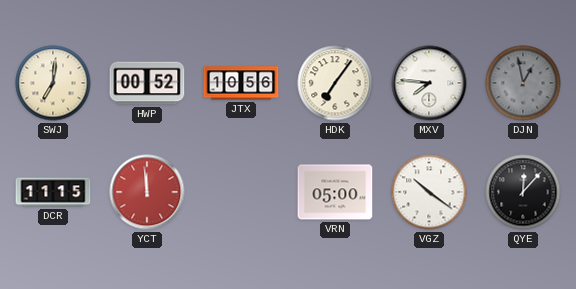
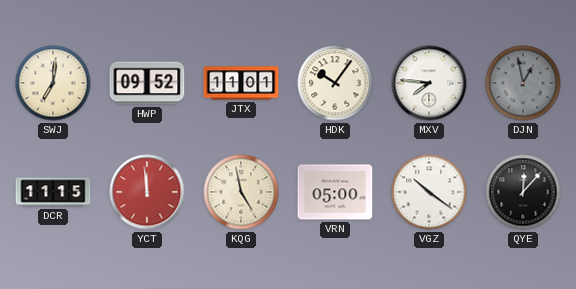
HWP: 00:52 -> 09:52
JTX: 10:56 -> 11:01
HDK: 7:06 -> 10:06
KQG: none -> 4:58
